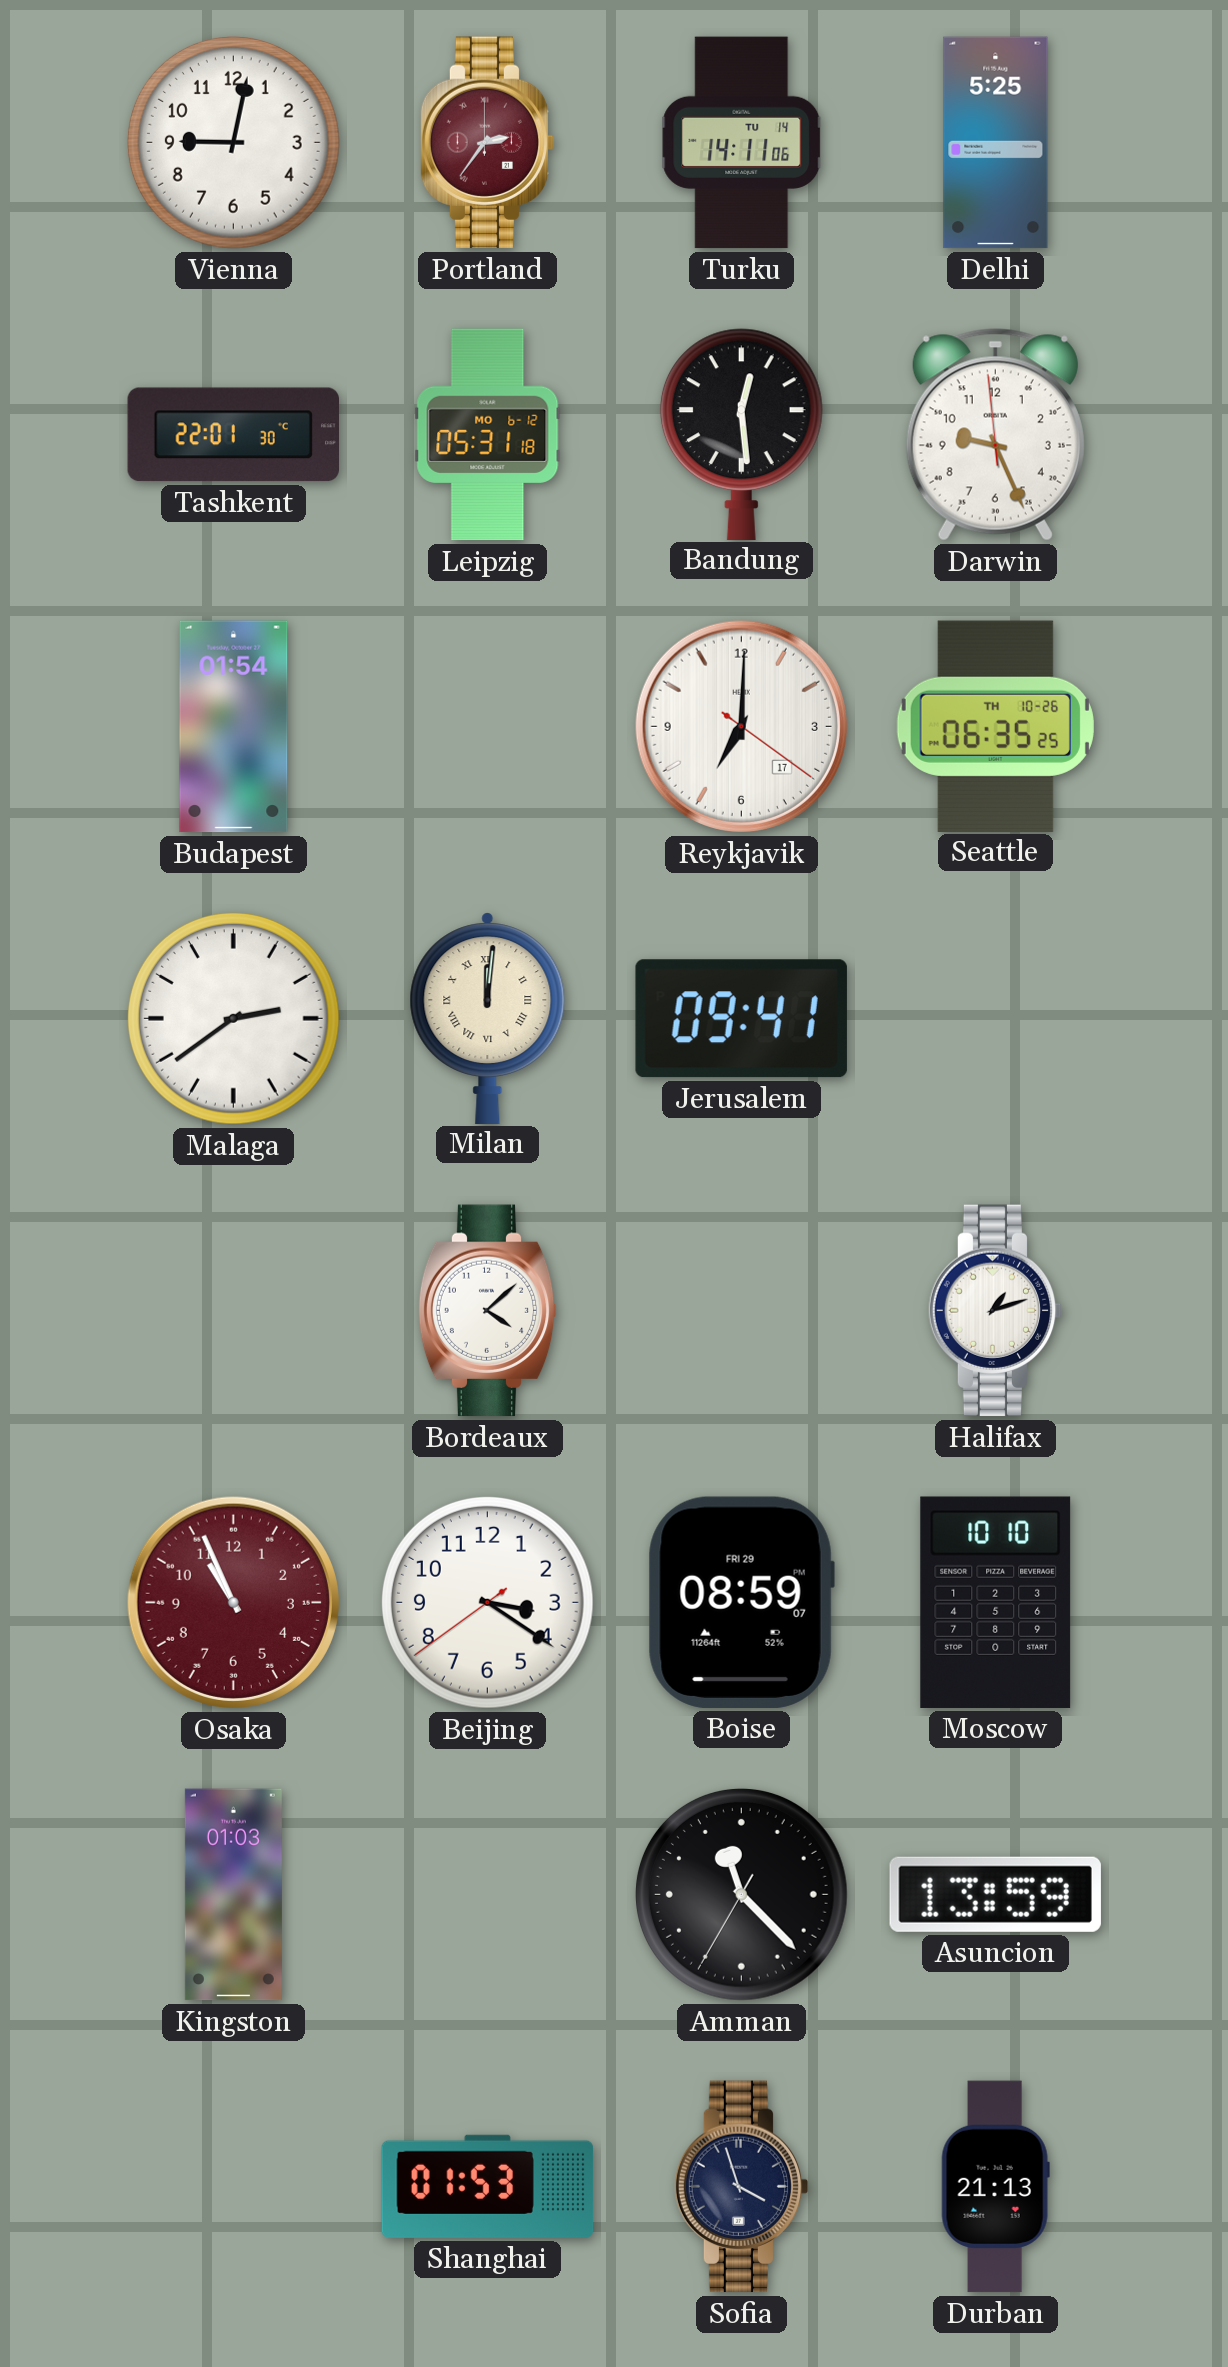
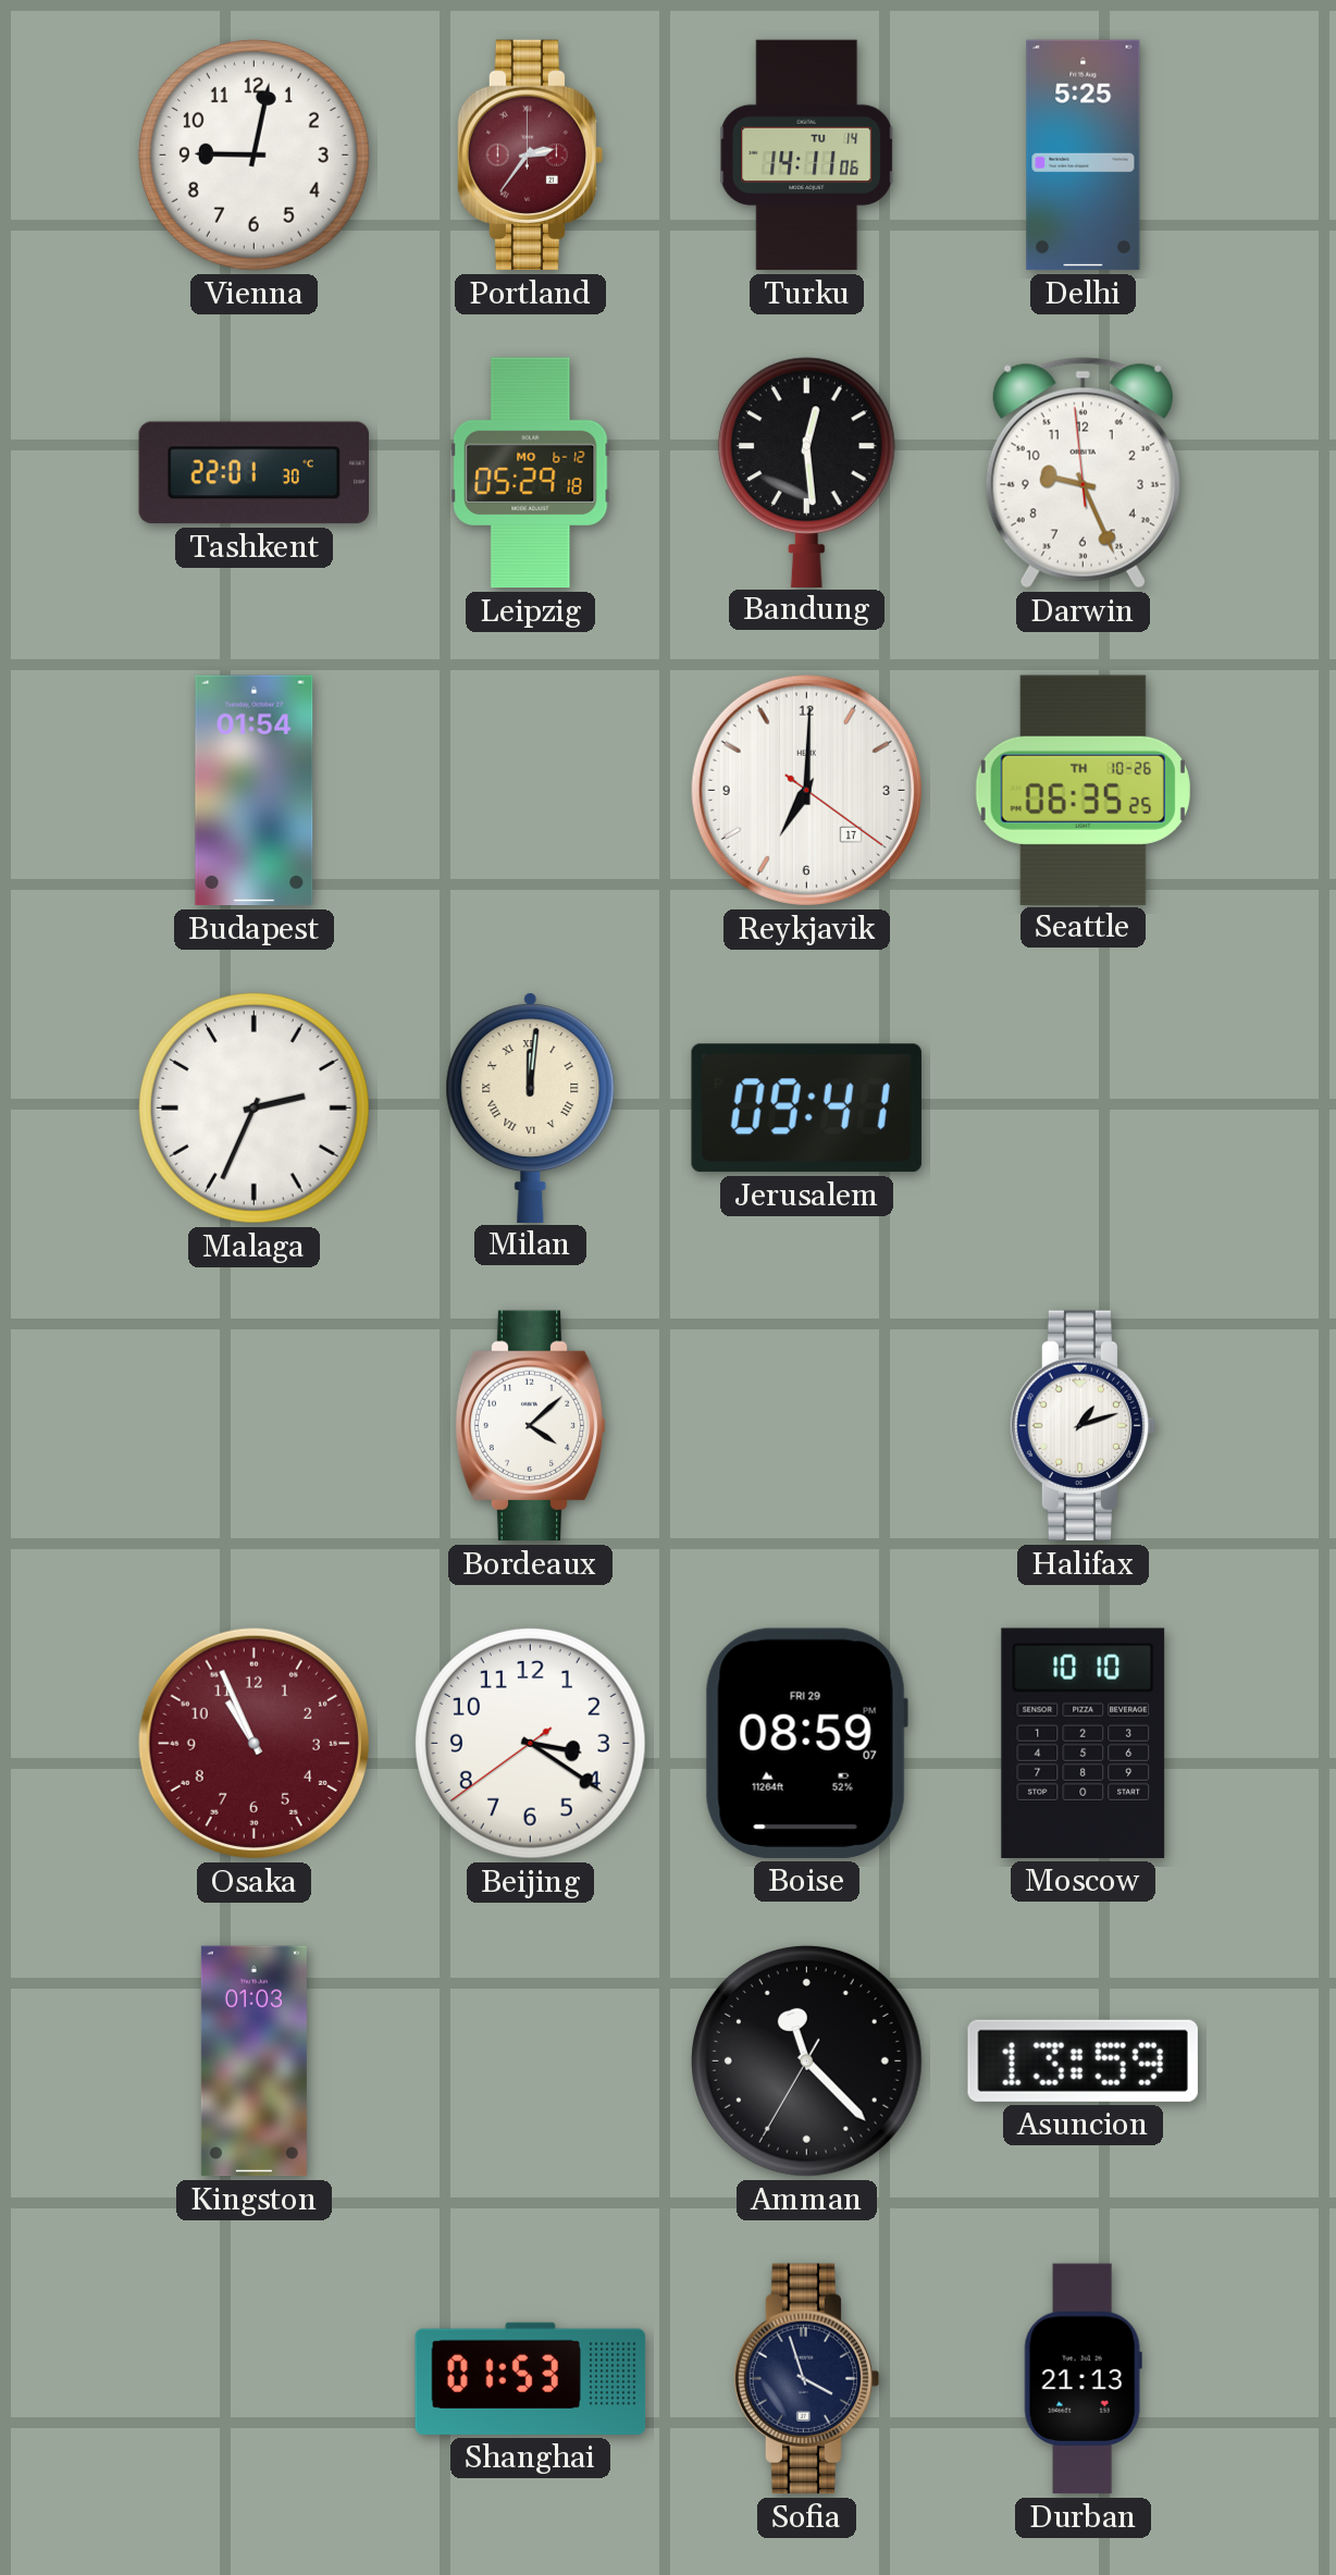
Leipzig: 05:31 -> 05:29
Malaga: 2:39 -> 2:34
